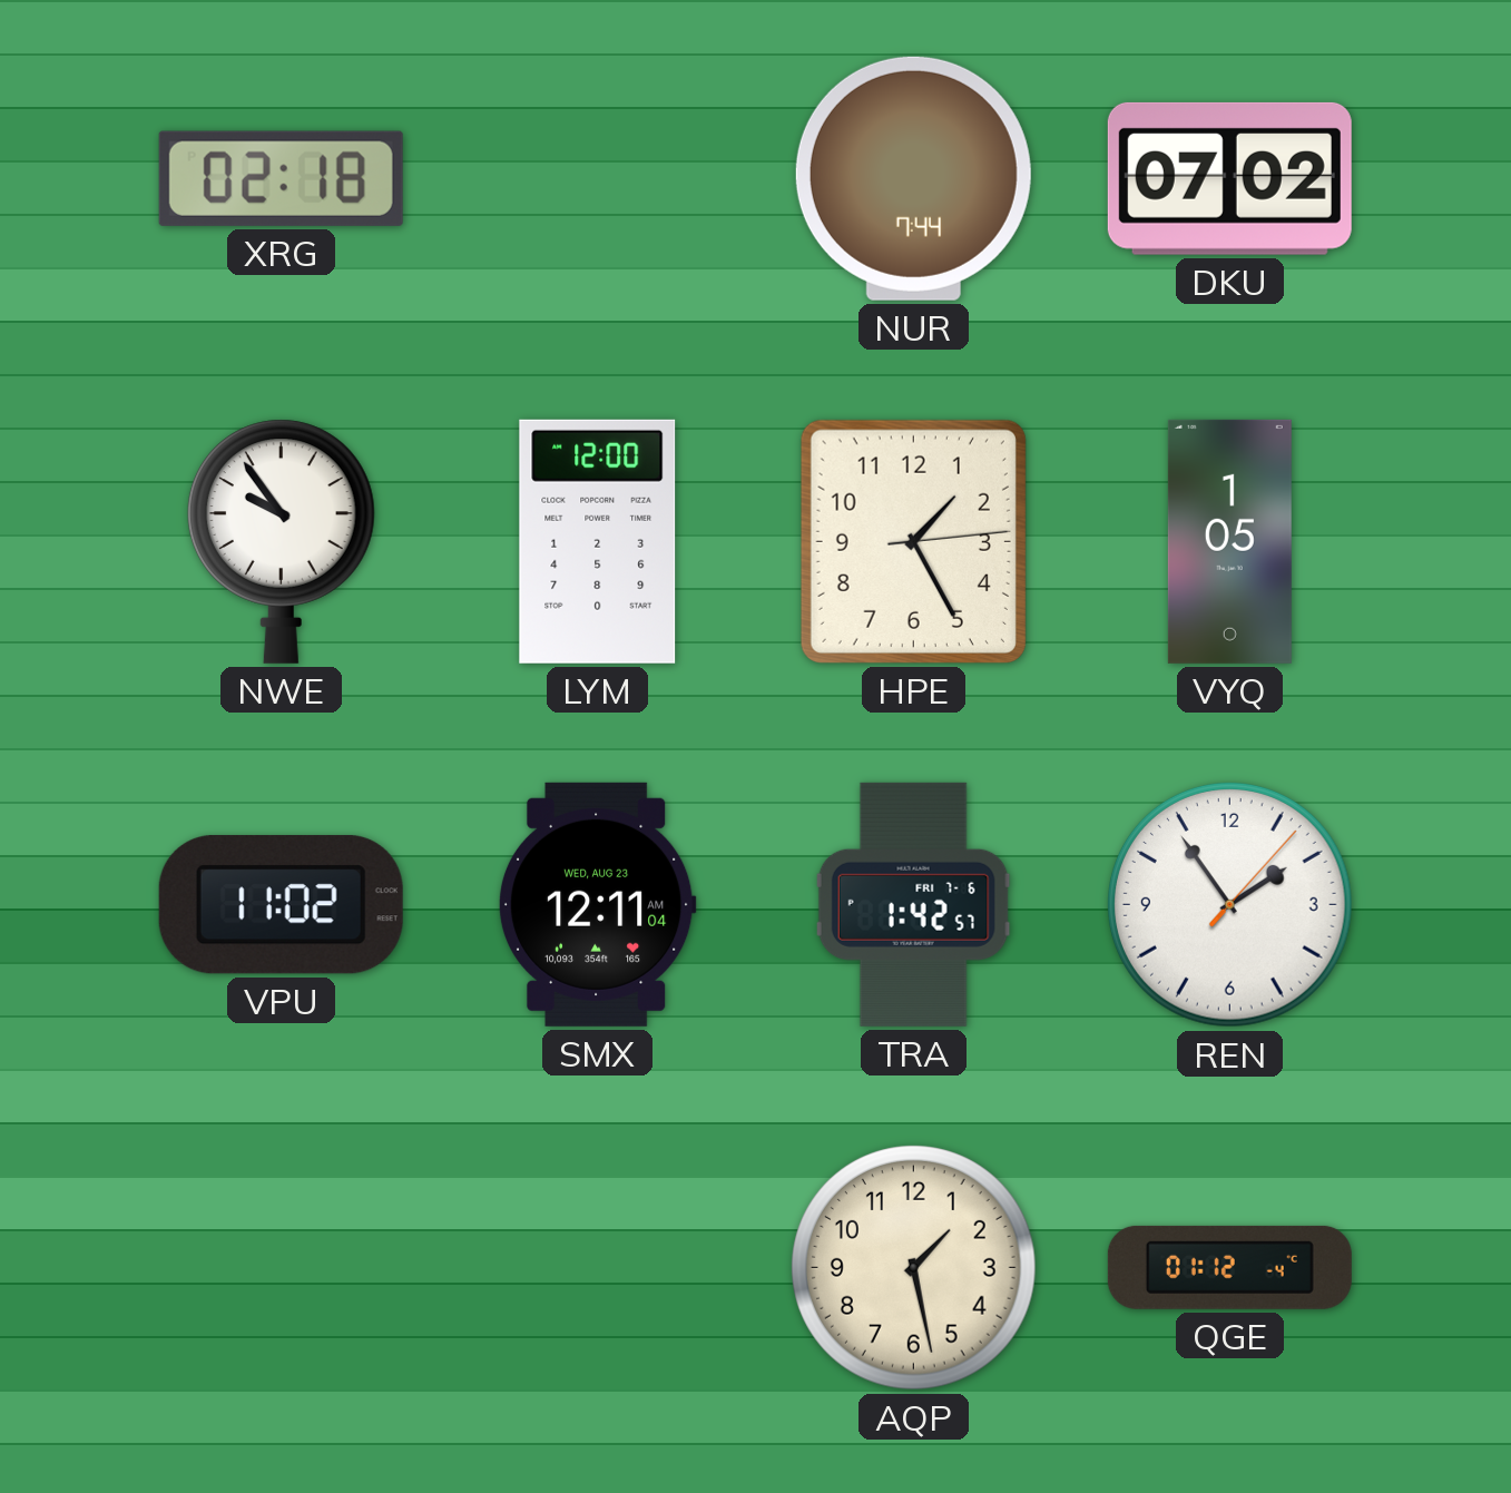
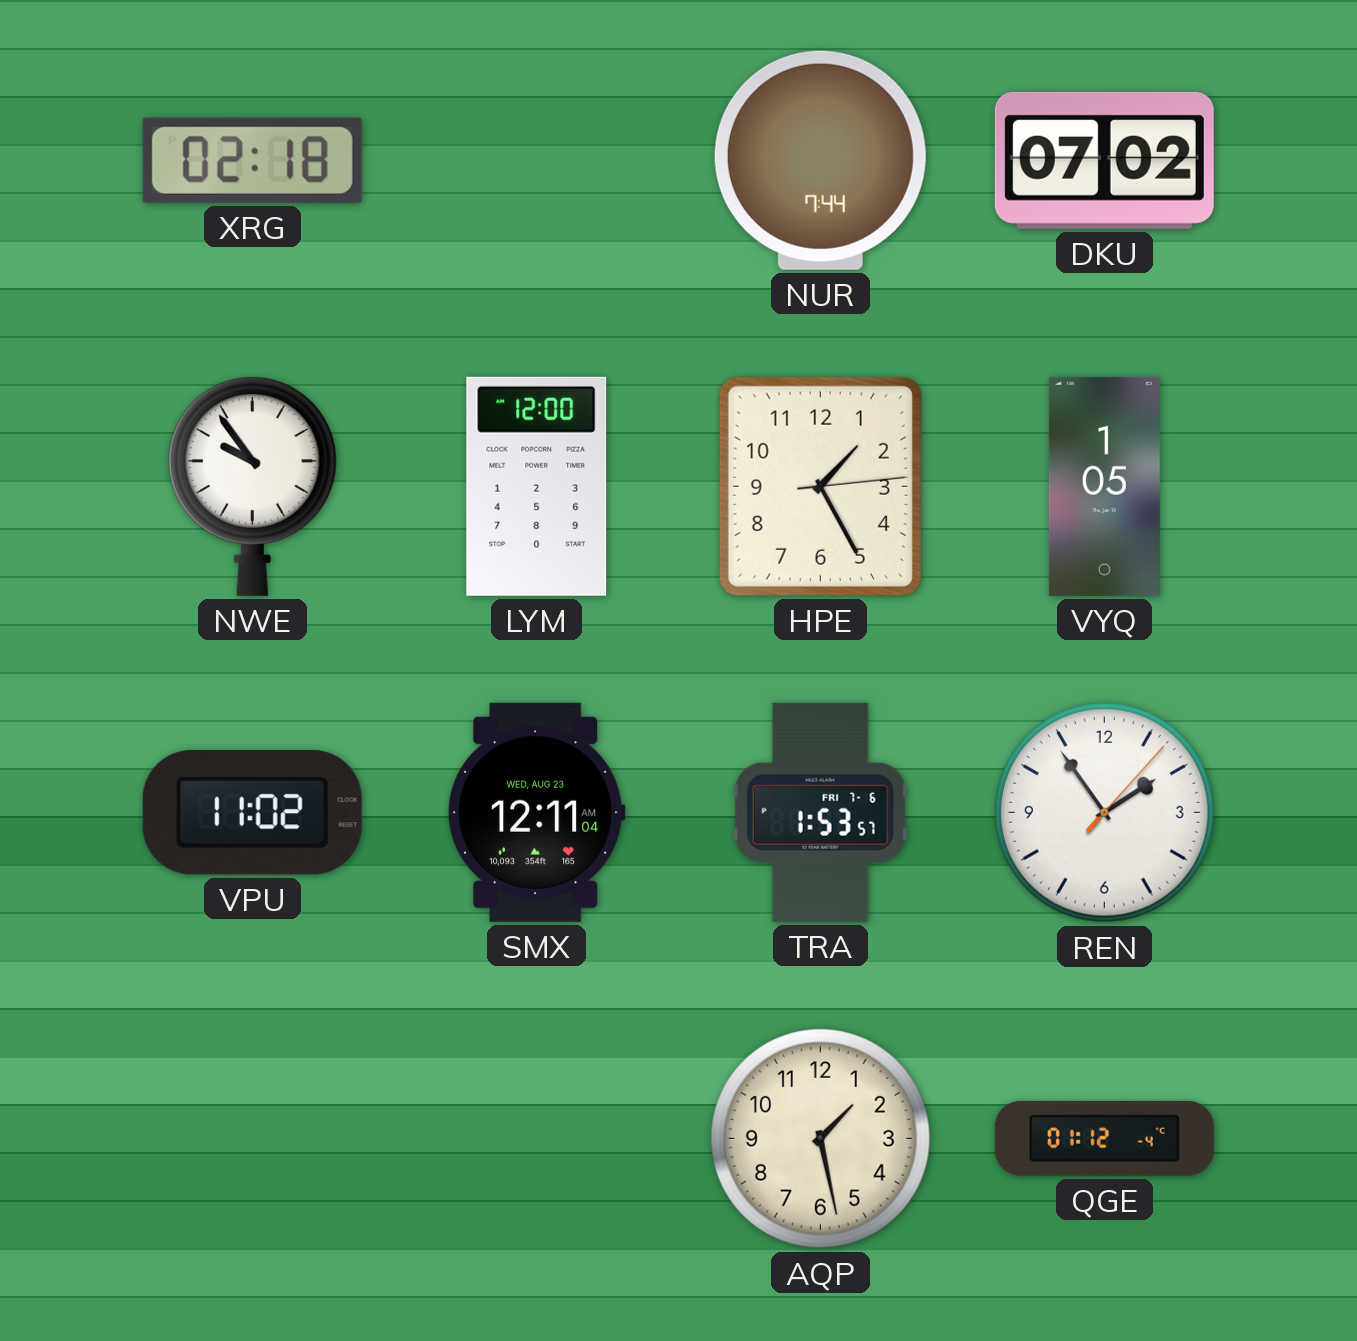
TRA: 1:42 -> 1:53
